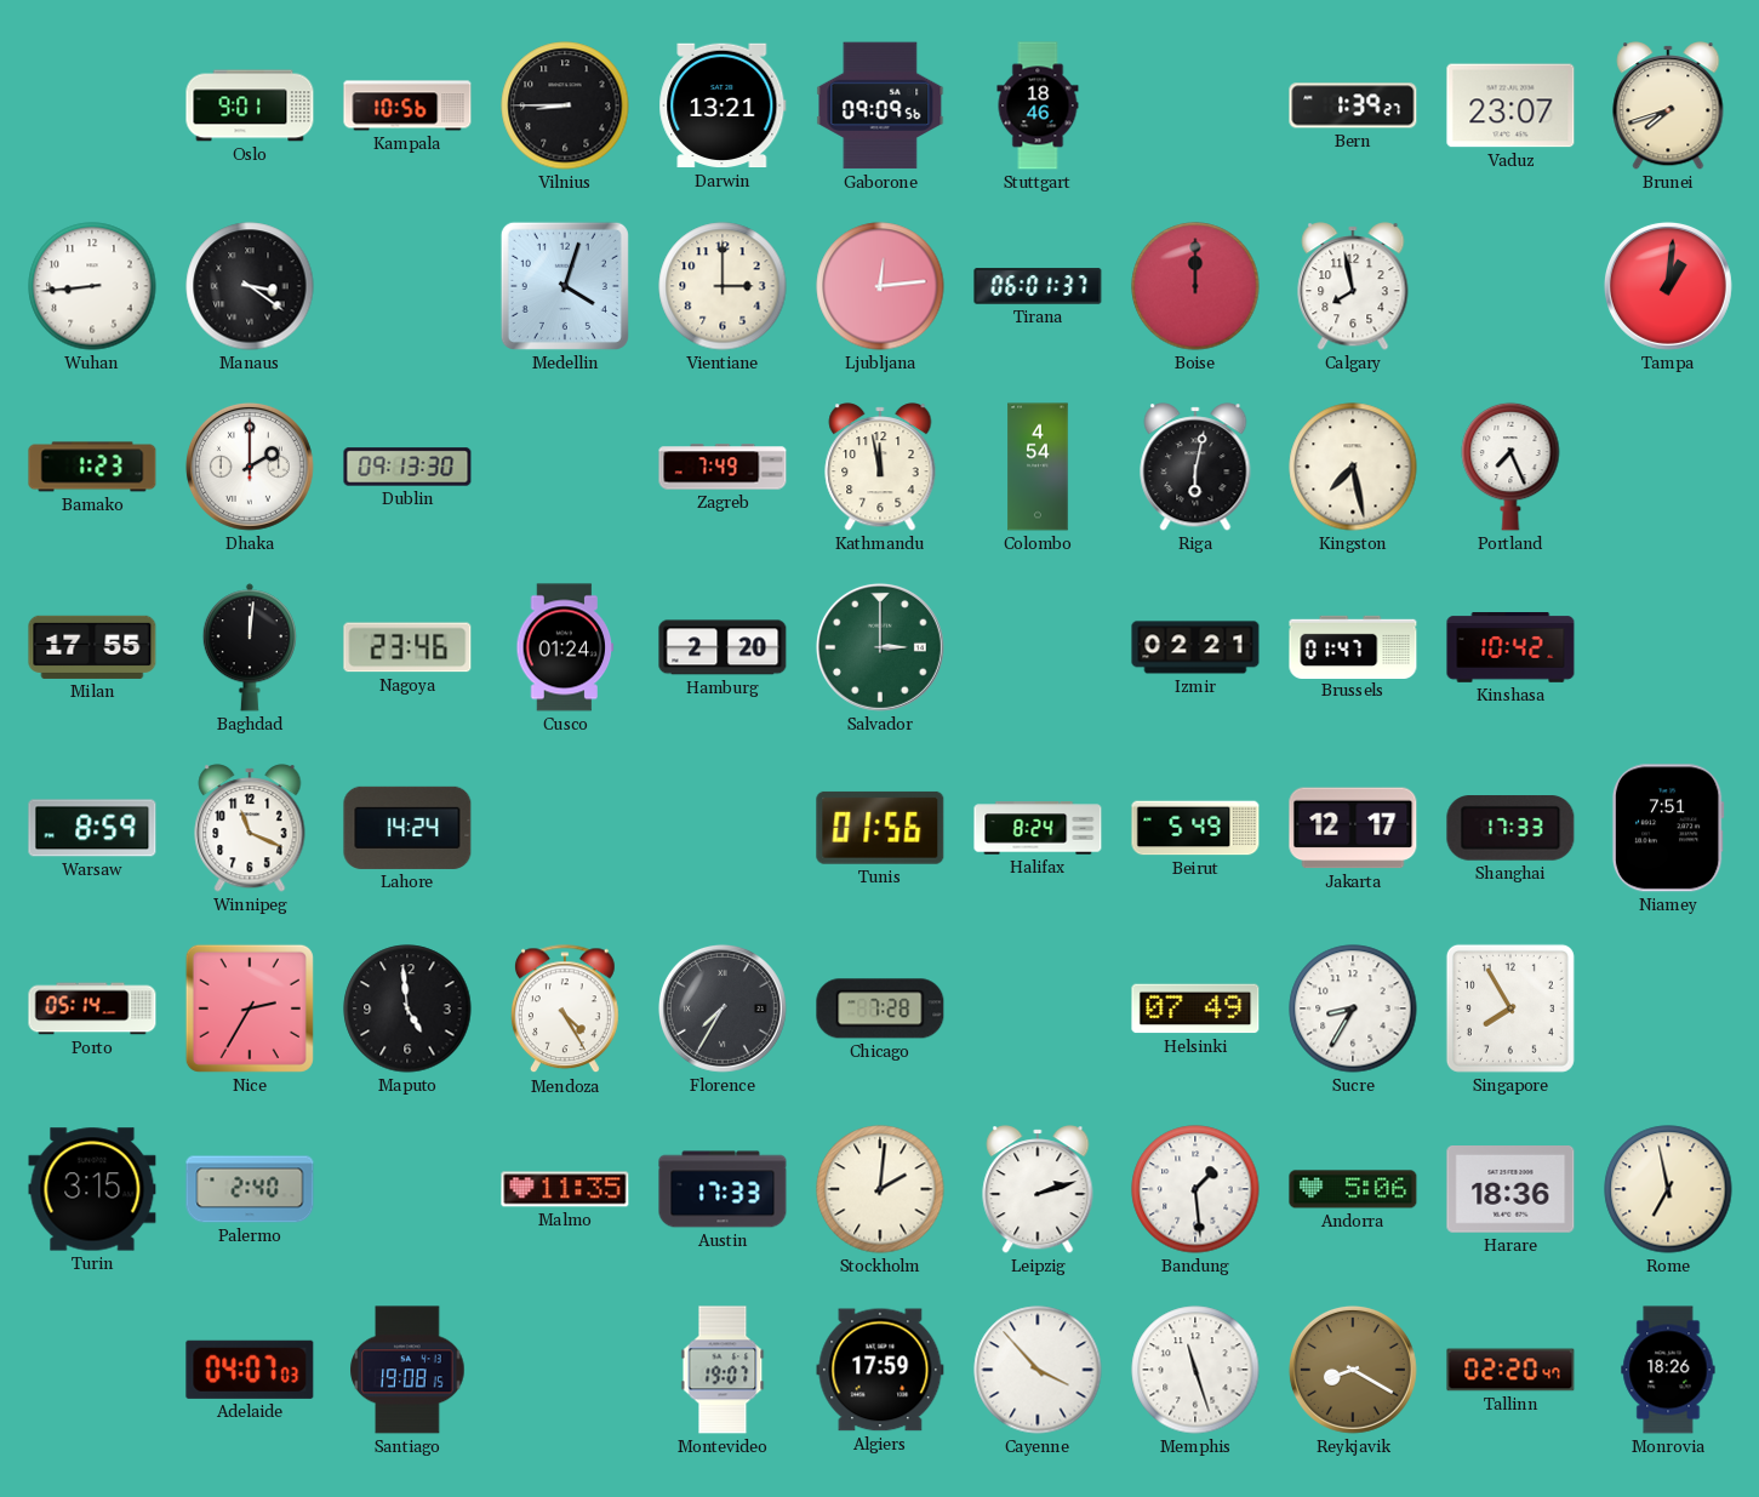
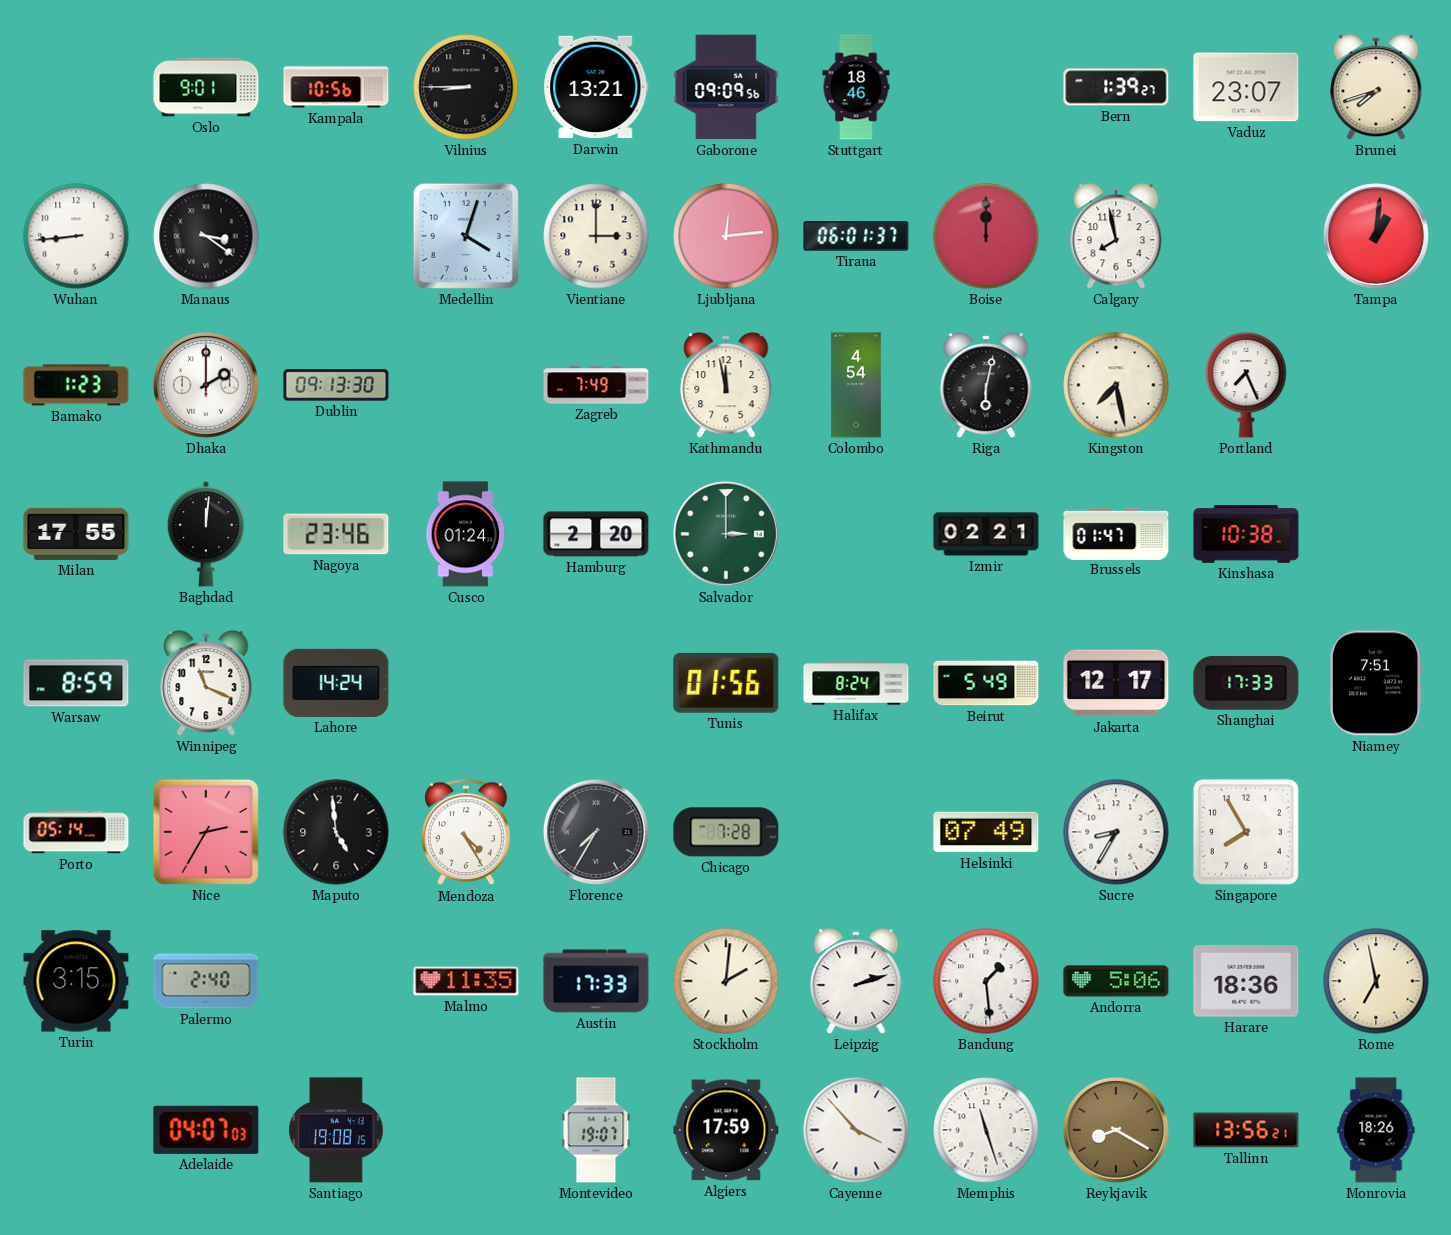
Kinshasa: 10:42 -> 10:38
Tallinn: 02:20 -> 13:56
